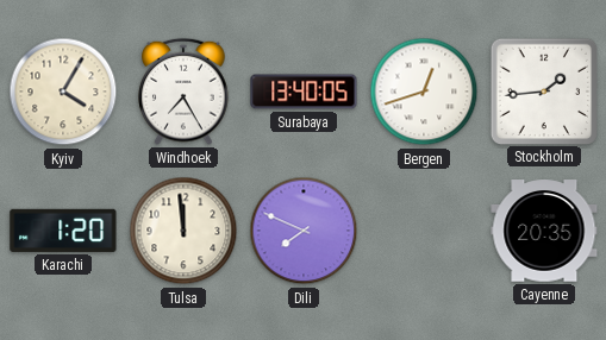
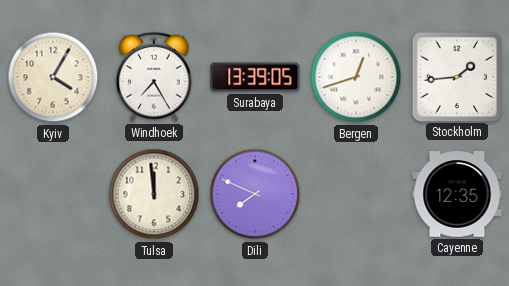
Surabaya: 13:40 -> 13:39
Karachi: 1:20 -> none
Cayenne: 20:35 -> 12:35
